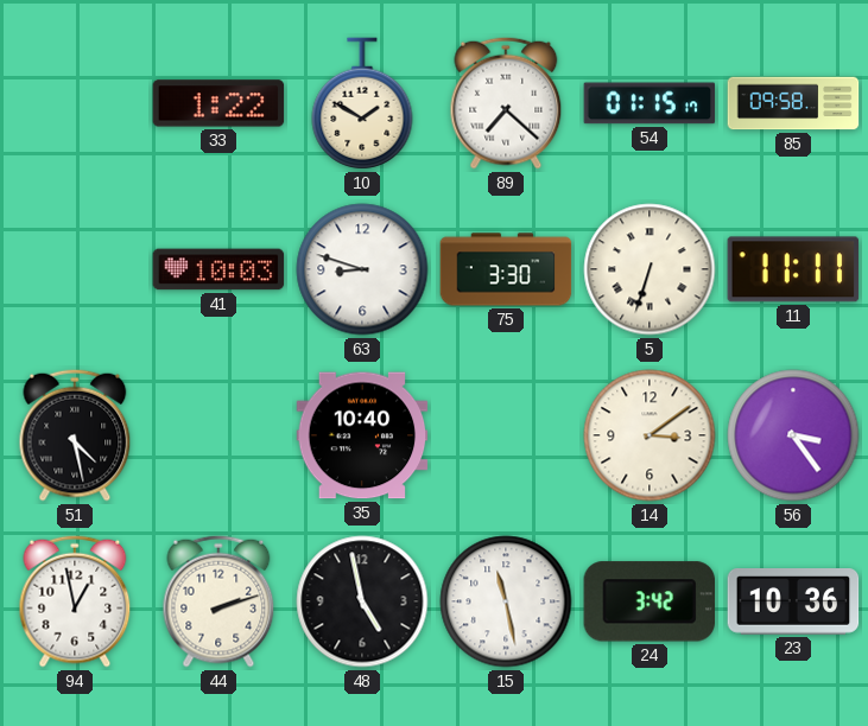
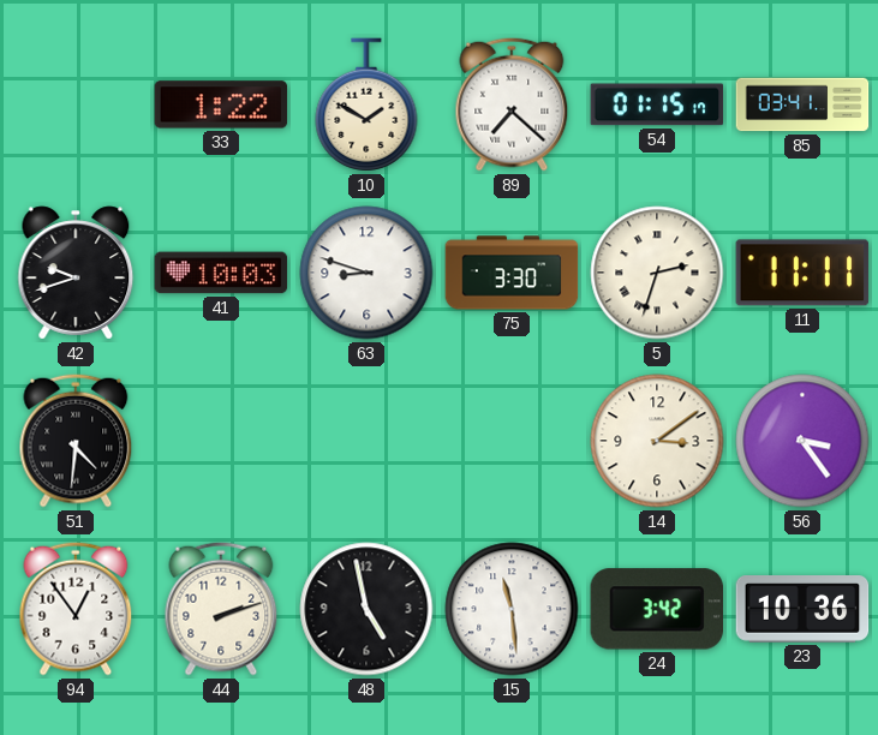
85: 09:58 -> 03:41
42: none -> 9:42
5: 6:33 -> 2:33
51: 4:28 -> 4:31
35: 10:40 -> none
94: 12:58 -> 12:54
15: 11:28 -> 11:29
